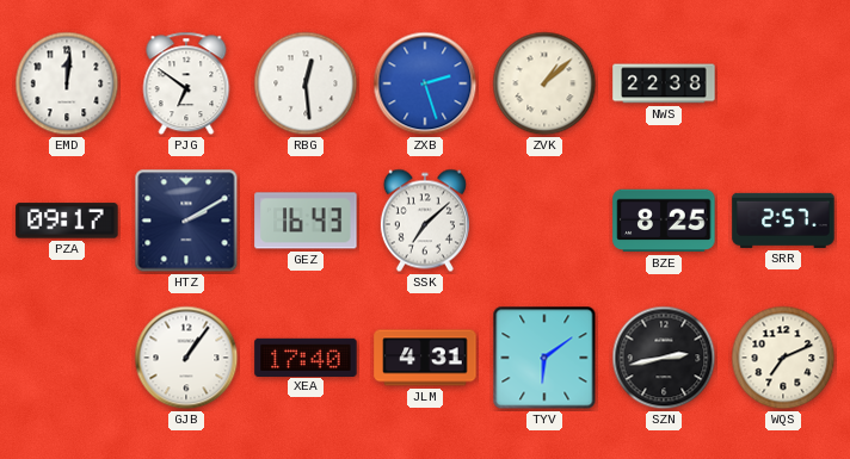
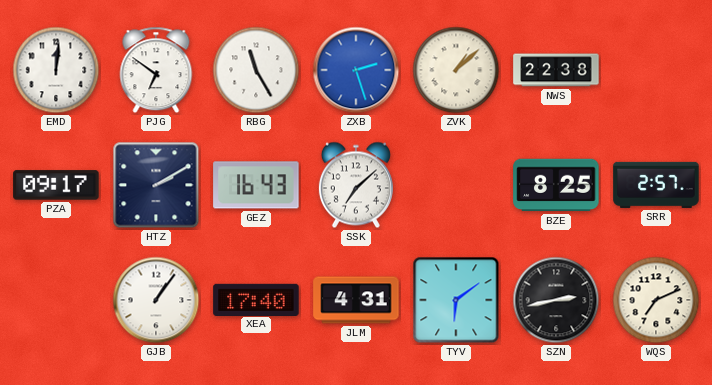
RBG: 12:29 -> 11:25
